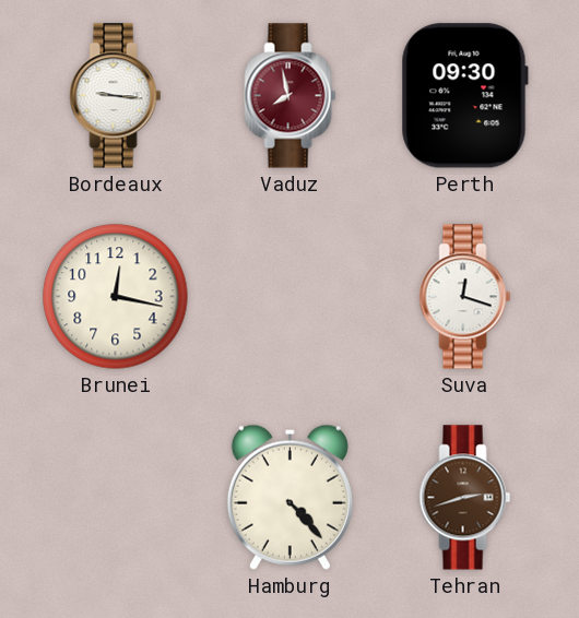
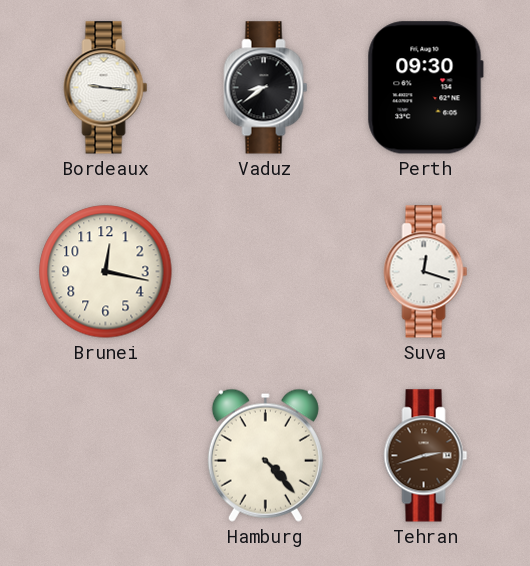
Vaduz: 7:58 -> 8:39
Vaduz dial: burgundy -> black
